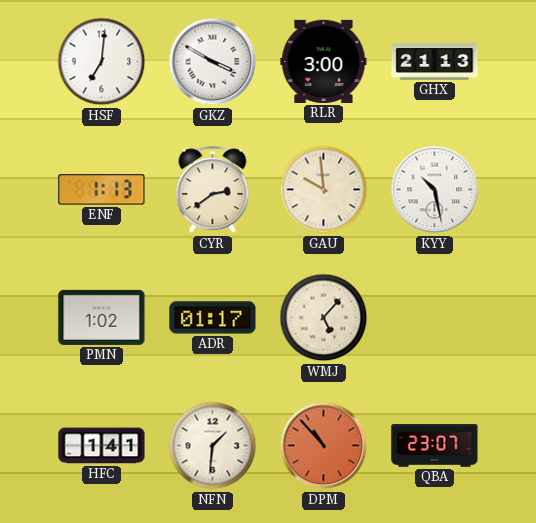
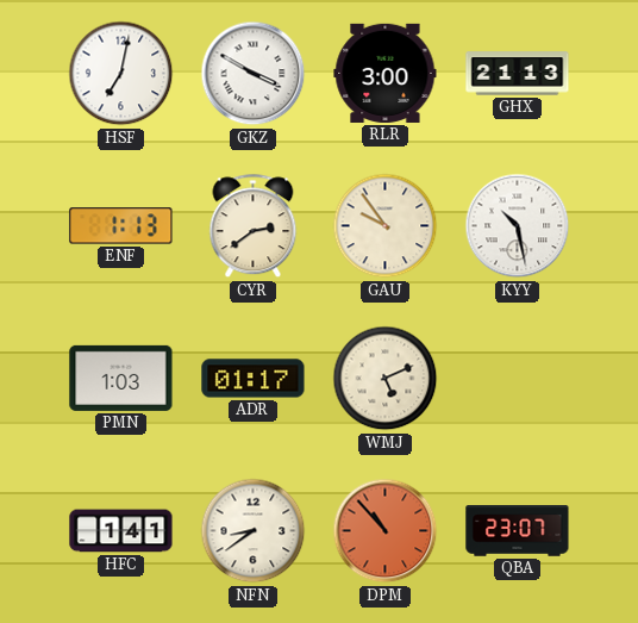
HSF: 7:01 -> 7:02
GAU: 9:59 -> 9:54
PMN: 1:02 -> 1:03
WMJ: 5:07 -> 5:11
NFN: 1:31 -> 8:39
